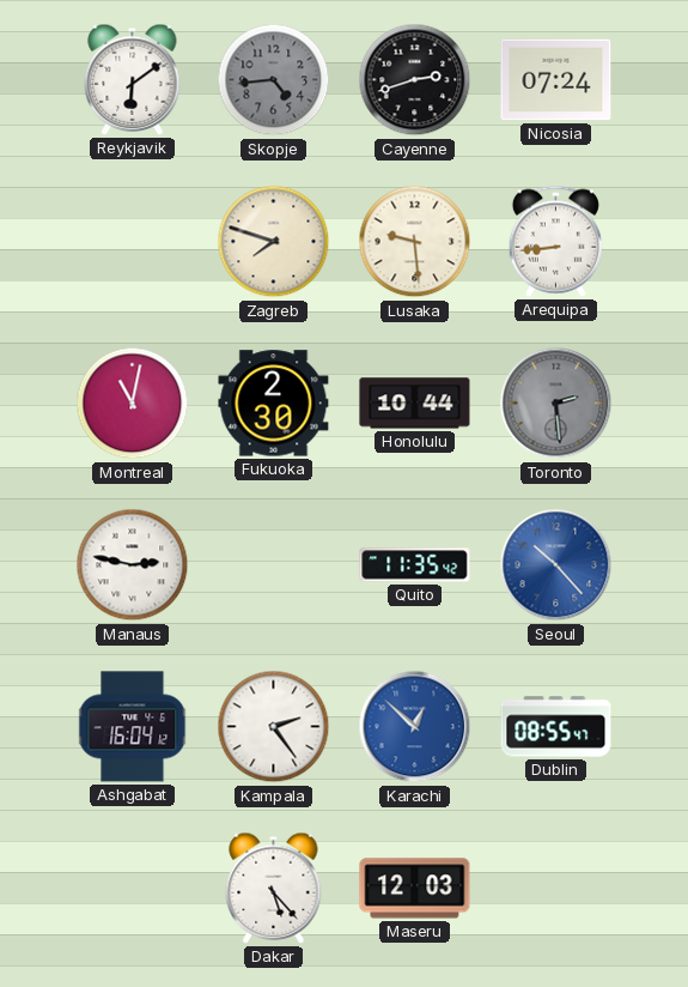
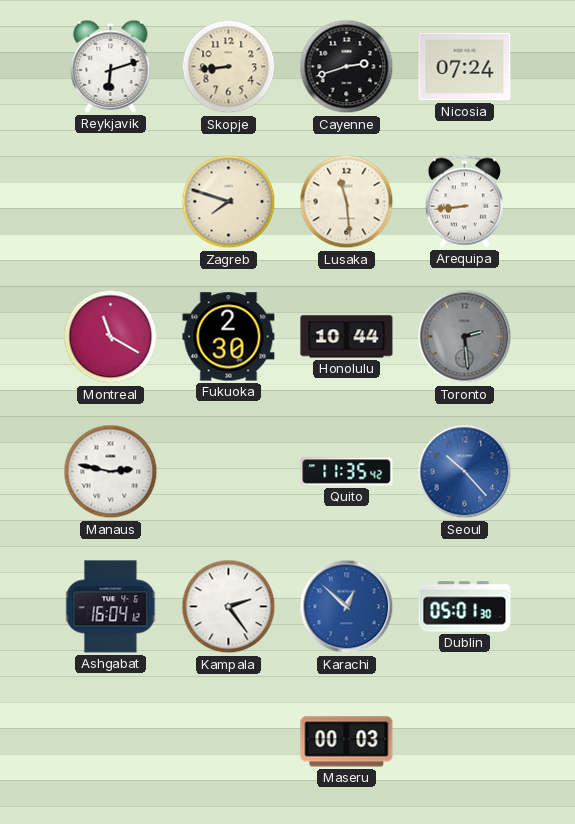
Reykjavik: 6:09 -> 6:12
Skopje: 4:44 -> 8:44
Skopje dial: grey -> cream
Lusaka: 9:29 -> 11:29
Montreal: 11:02 -> 11:20
Dublin: 08:55 -> 05:01
Dakar: 5:23 -> none
Maseru: 12:03 -> 00:03
